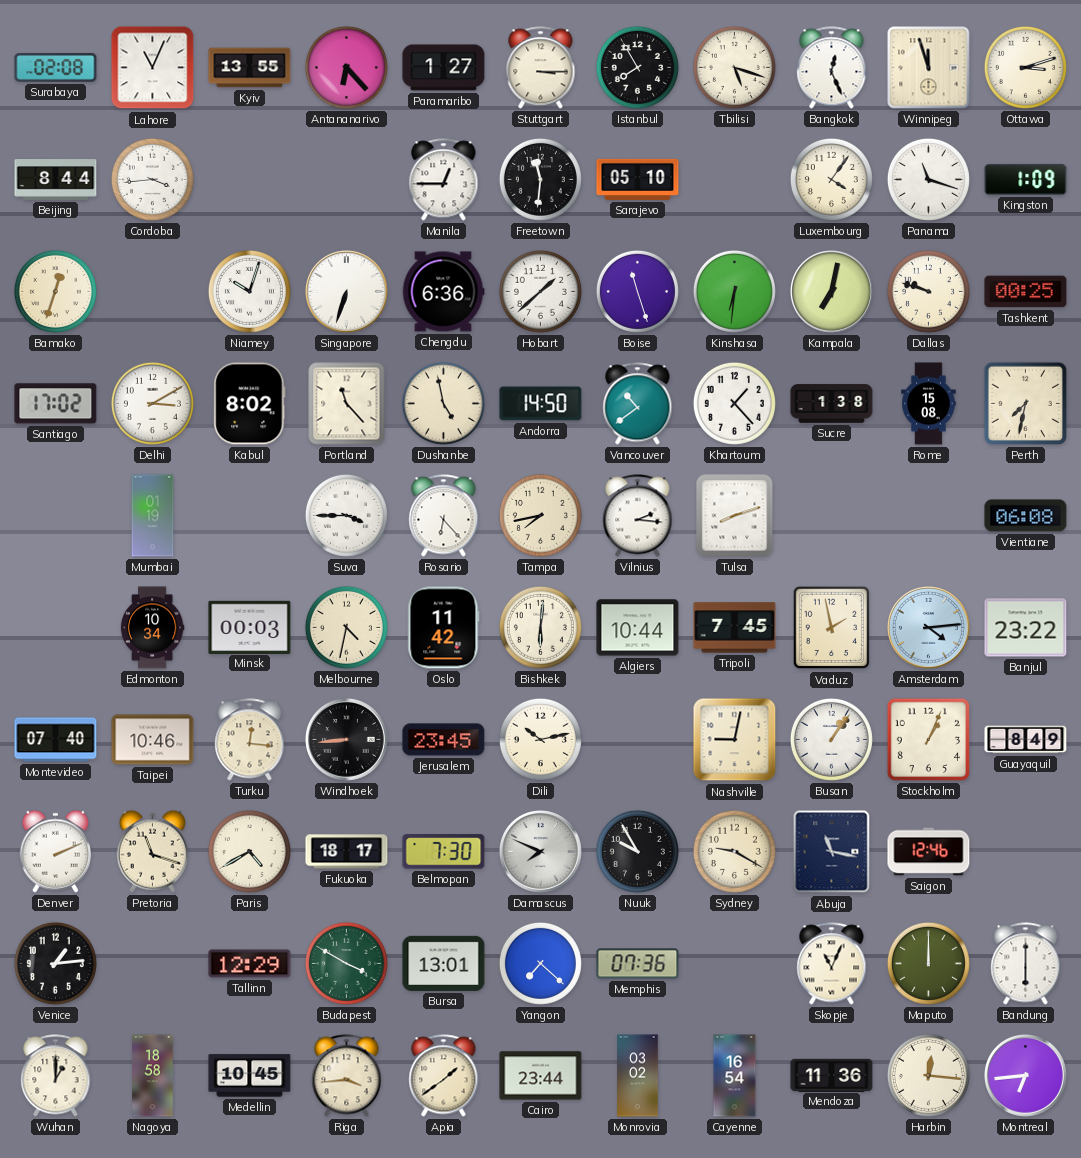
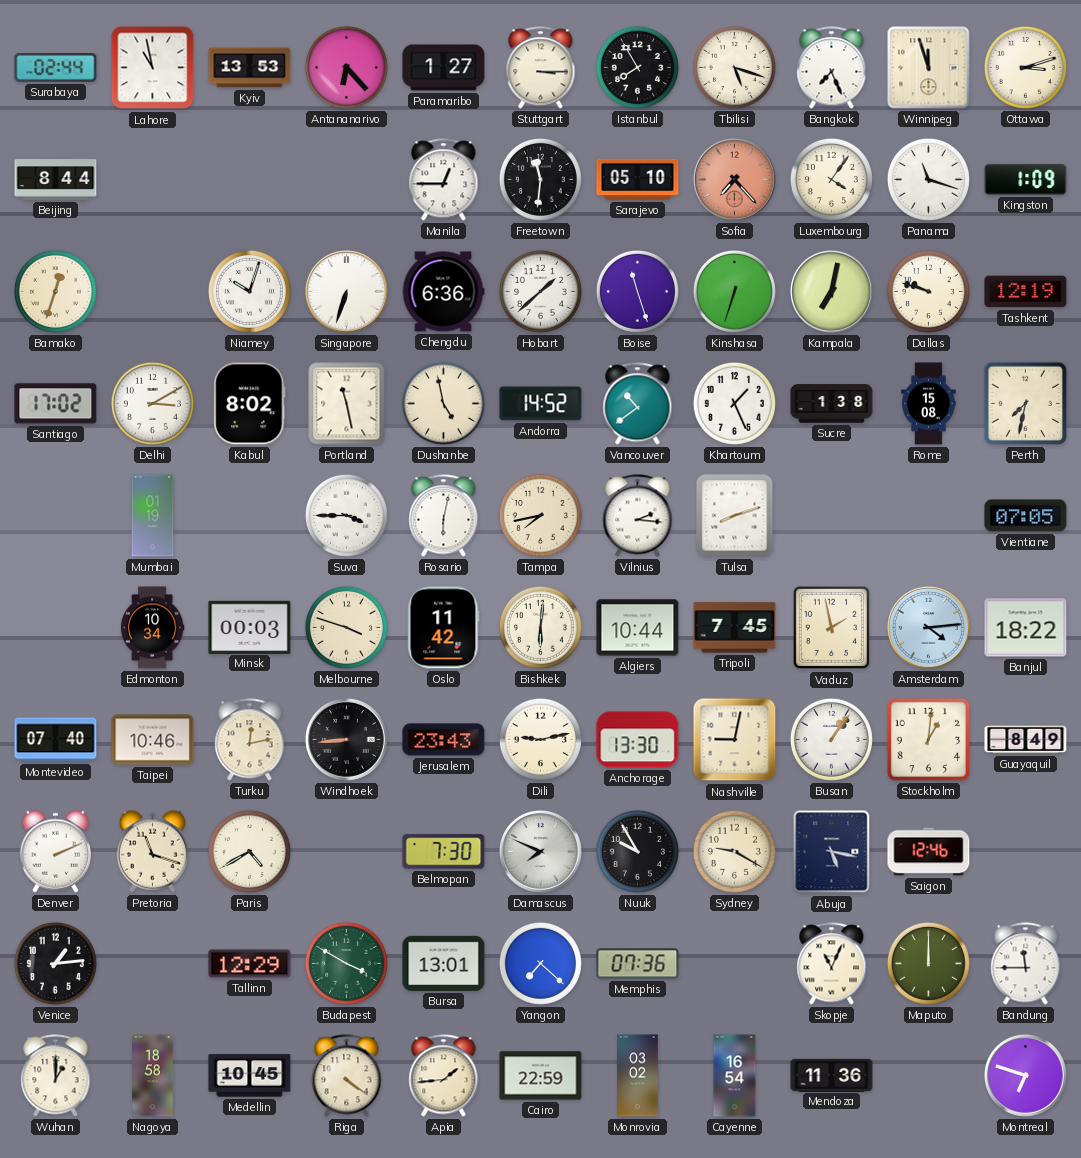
Surabaya: 02:08 -> 02:44
Lahore: 11:04 -> 10:58
Kyiv: 13:55 -> 13:53
Bangkok: 12:26 -> 7:26
Cordoba: 3:44 -> none
Sofia: none -> 7:23
Kinshasa: 6:31 -> 6:33
Tashkent: 00:25 -> 12:19
Portland: 11:23 -> 11:28
Andorra: 14:50 -> 14:52
Khartoum: 1:23 -> 1:26
Rosario: 6:23 -> 6:02
Vientiane: 06:08 -> 07:05
Melbourne: 4:32 -> 3:48
Banjul: 23:22 -> 18:22
Turku: 12:16 -> 12:13
Jerusalem: 23:45 -> 23:43
Dili: 10:13 -> 9:13
Anchorage: none -> 13:30
Stockholm: 1:04 -> 1:01
Fukuoka: 18:17 -> none
Abuja: 11:17 -> 5:17
Bandung: 6:00 -> 11:45
Riga: 3:44 -> 4:21
Apia: 1:39 -> 1:44
Cairo: 23:44 -> 22:59
Harbin: 12:16 -> none
Montreal: 6:44 -> 6:48
